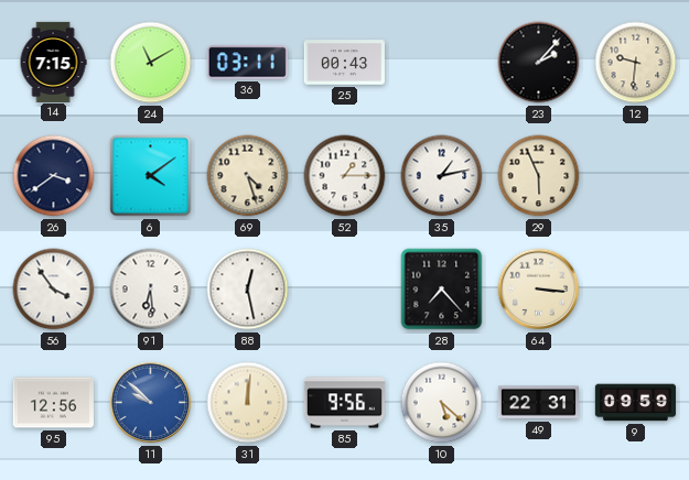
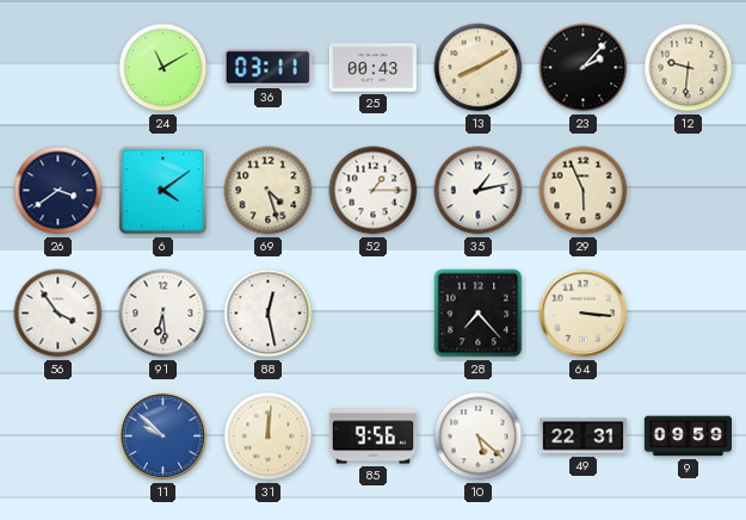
14: 7:15 -> none
13: none -> 8:10
95: 12:56 -> none
